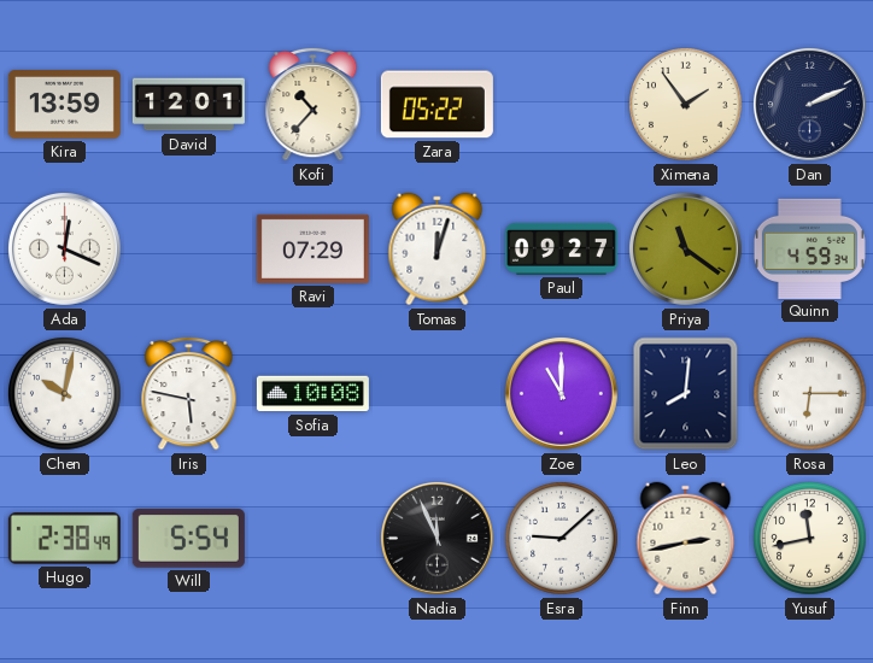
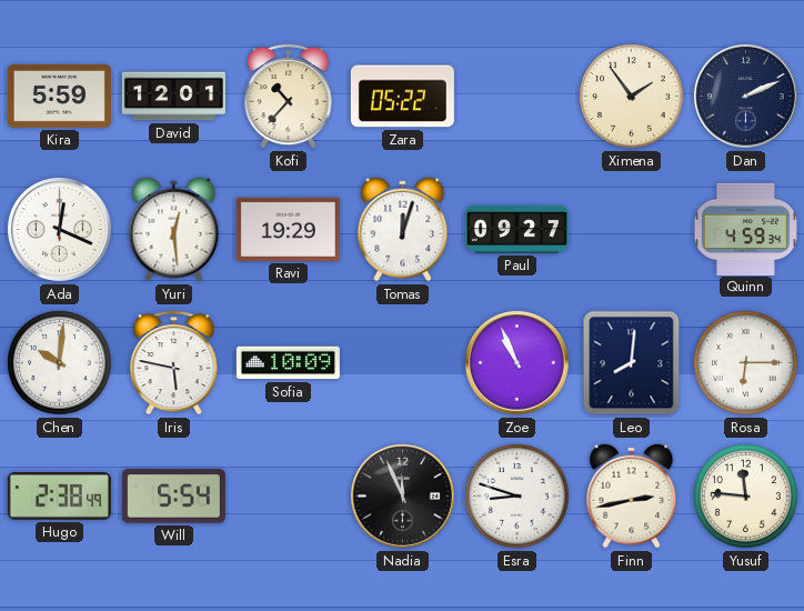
Kira: 13:59 -> 5:59
Yuri: none -> 12:29
Ravi: 07:29 -> 19:29
Priya: 11:21 -> none
Chen: 10:02 -> 10:01
Sofia: 10:08 -> 10:09
Zoe: 11:00 -> 10:56
Esra: 9:08 -> 8:48
Yusuf: 11:43 -> 11:46
